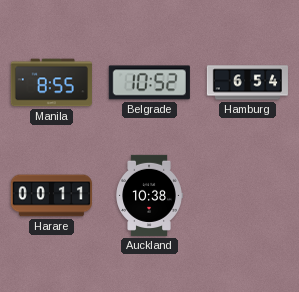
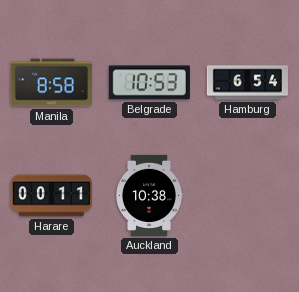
Manila: 8:55 -> 8:58
Belgrade: 10:52 -> 10:53
